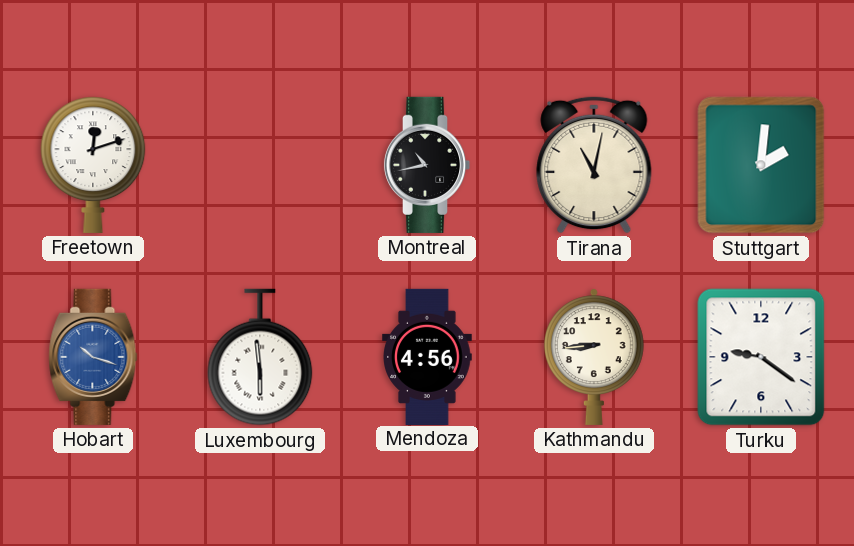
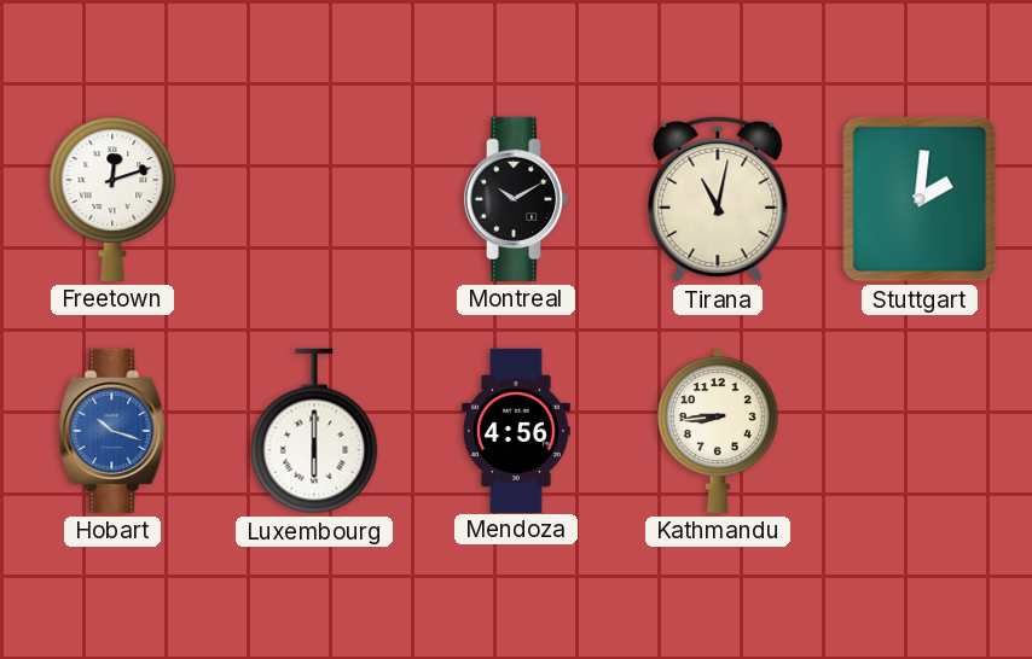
Montreal: 10:43 -> 10:10
Luxembourg: 5:59 -> 6:00
Turku: 9:21 -> none
